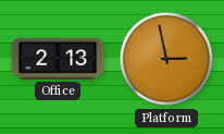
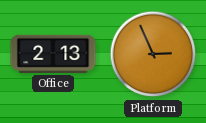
Platform: 2:58 -> 2:56
